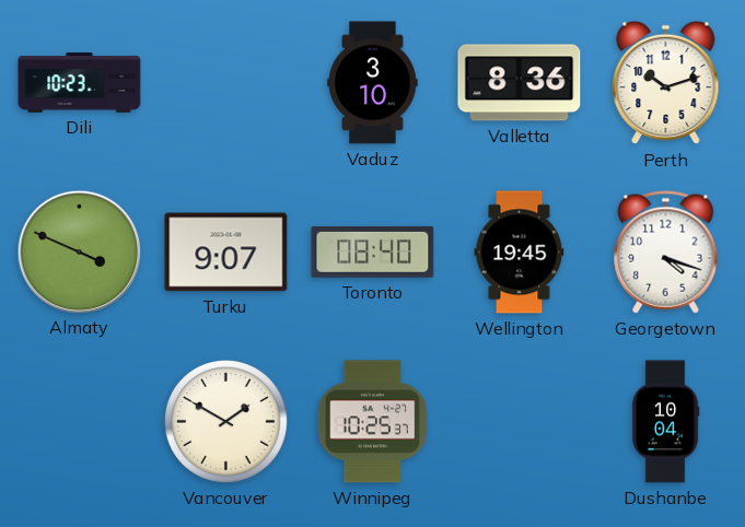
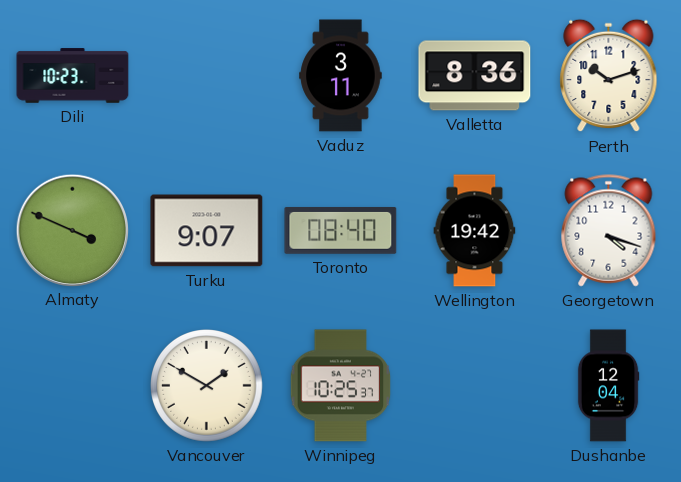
Vaduz: 3:10 -> 3:11
Wellington: 19:45 -> 19:42
Dushanbe: 10:04 -> 12:04
